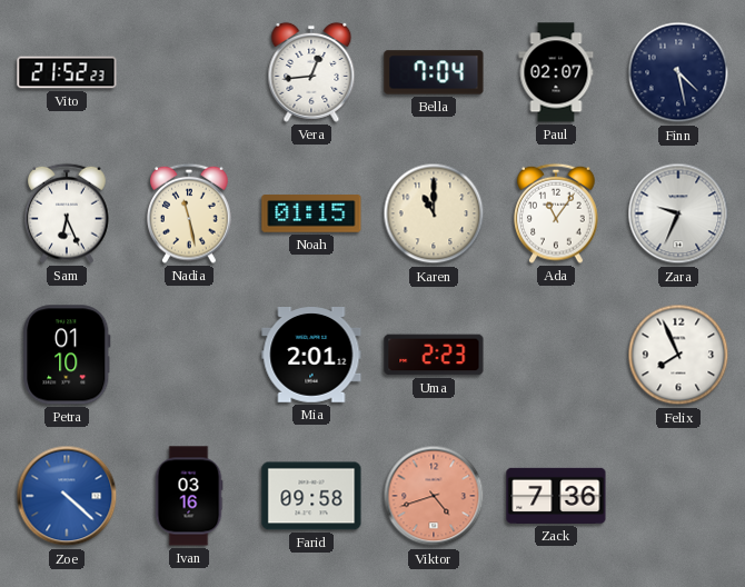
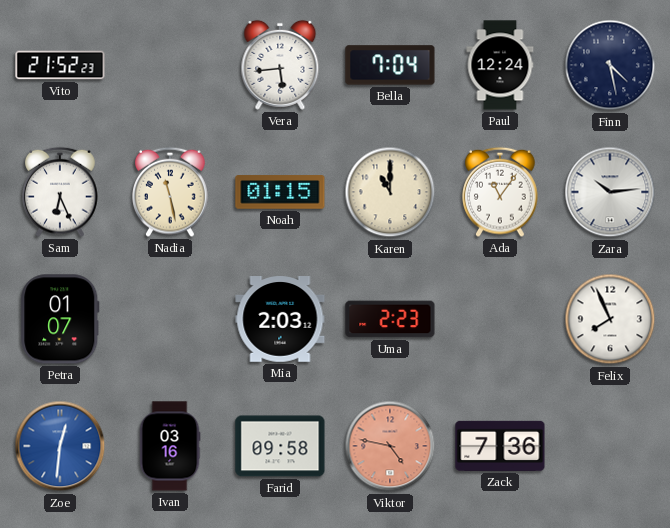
Vera: 12:44 -> 5:44
Paul: 02:07 -> 12:24
Zara: 9:34 -> 10:14
Petra: 01:10 -> 01:07
Mia: 2:01 -> 2:03
Zoe: 4:22 -> 12:31
Viktor: 4:42 -> 4:47
